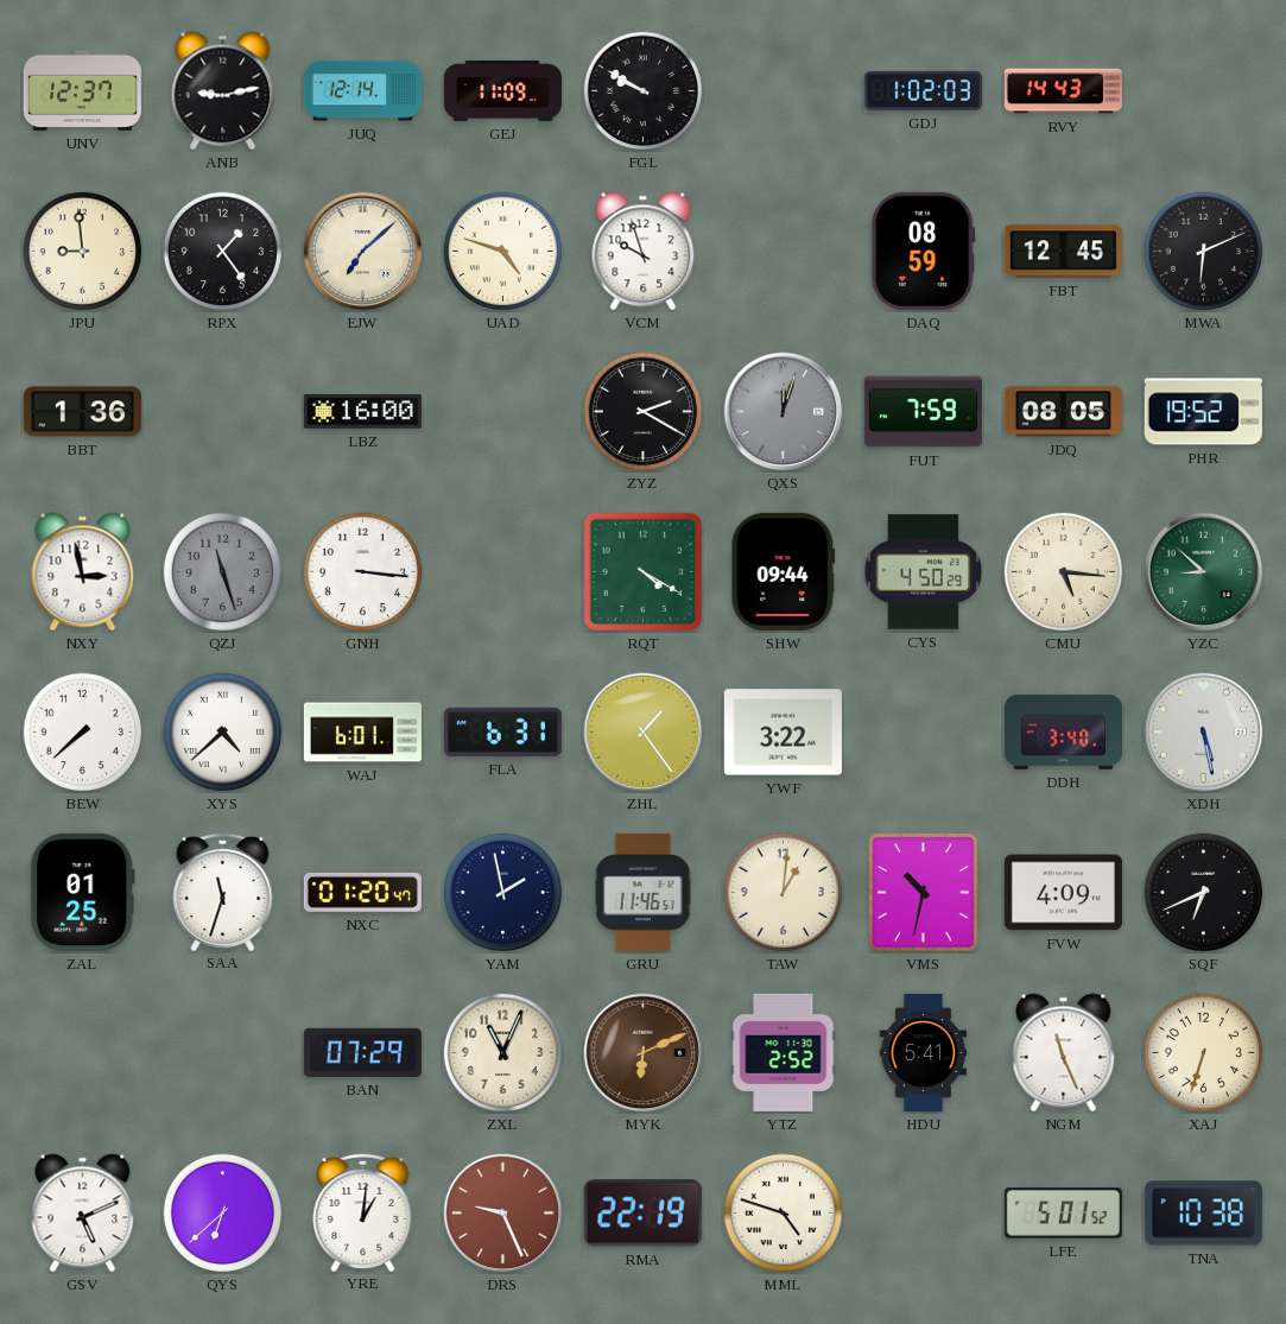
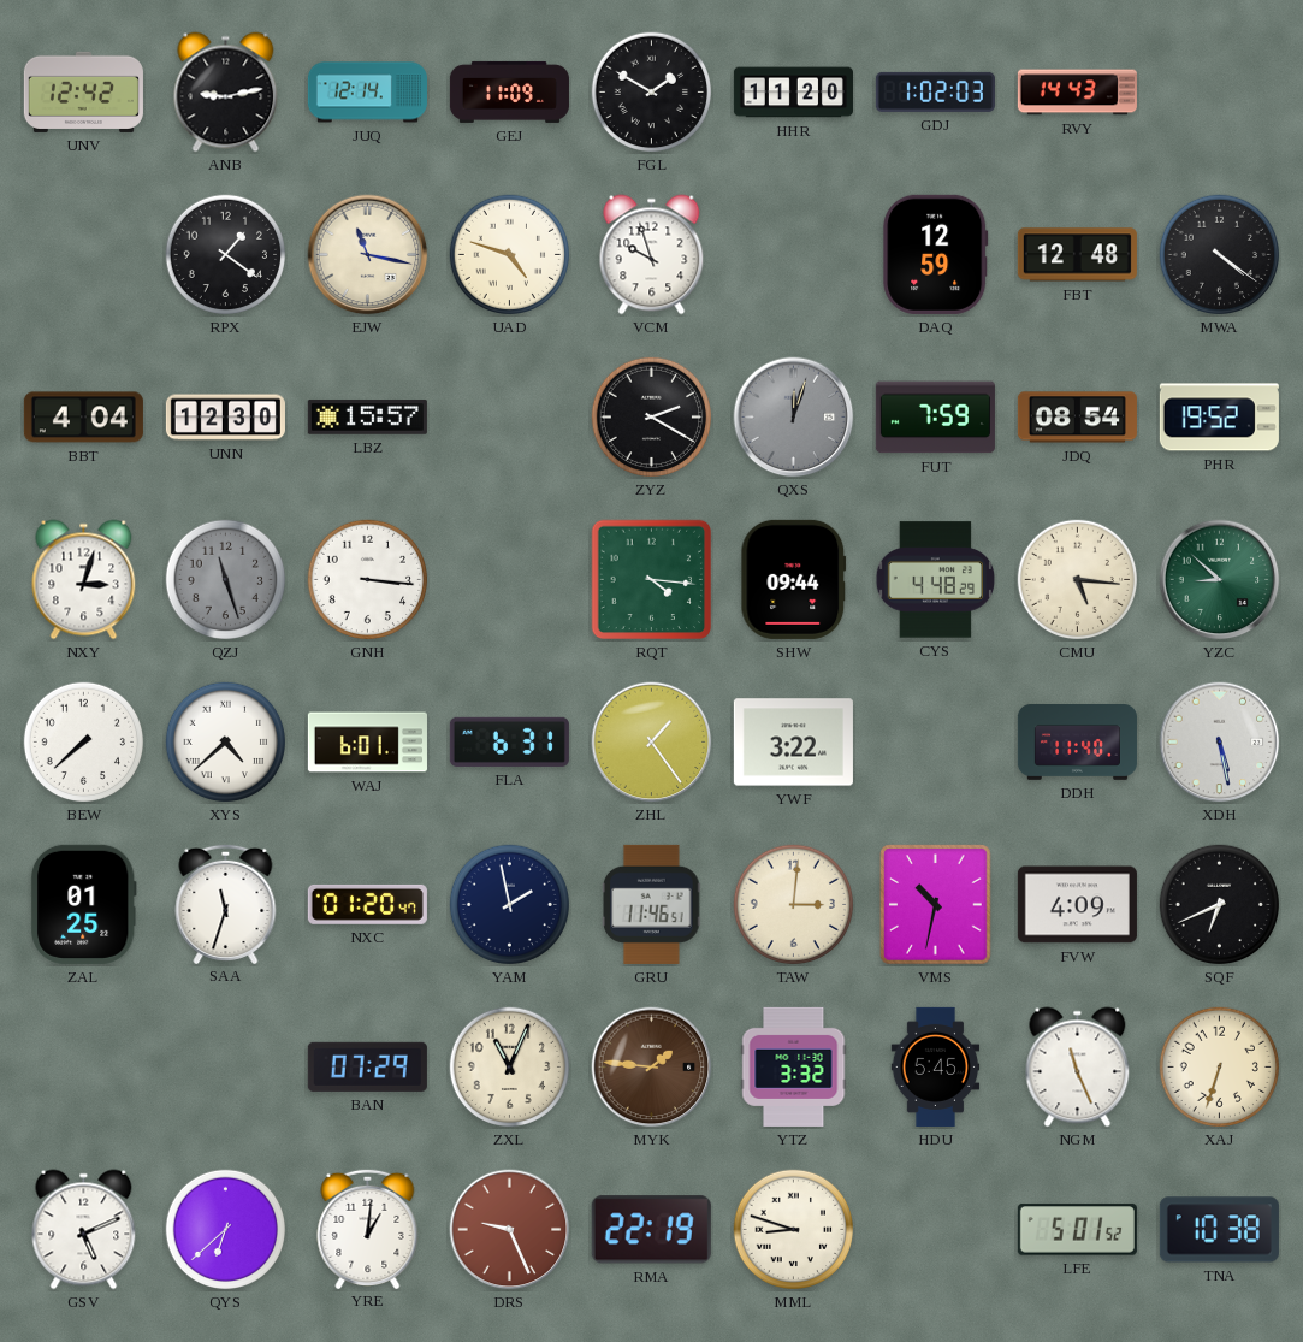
UNV: 12:37 -> 12:42
FGL: 9:50 -> 1:50
HHR: none -> 11:20
JPU: 8:59 -> none
RPX: 1:24 -> 1:21
EJW: 7:08 -> 11:17
DAQ: 08:59 -> 12:59
FBT: 12:45 -> 12:48
MWA: 6:11 -> 4:21
BBT: 1:36 -> 4:04
UNN: none -> 12:30
LBZ: 16:00 -> 15:57
JDQ: 08:05 -> 08:54
NXY: 2:58 -> 3:03
RQT: 4:20 -> 4:16
CYS: 4:50 -> 4:48
DDH: 3:40 -> 11:40
TAW: 1:01 -> 3:01
MYK: 6:11 -> 1:46
YTZ: 2:52 -> 3:32
HDU: 5:41 -> 5:45
MML: 4:48 -> 8:48
